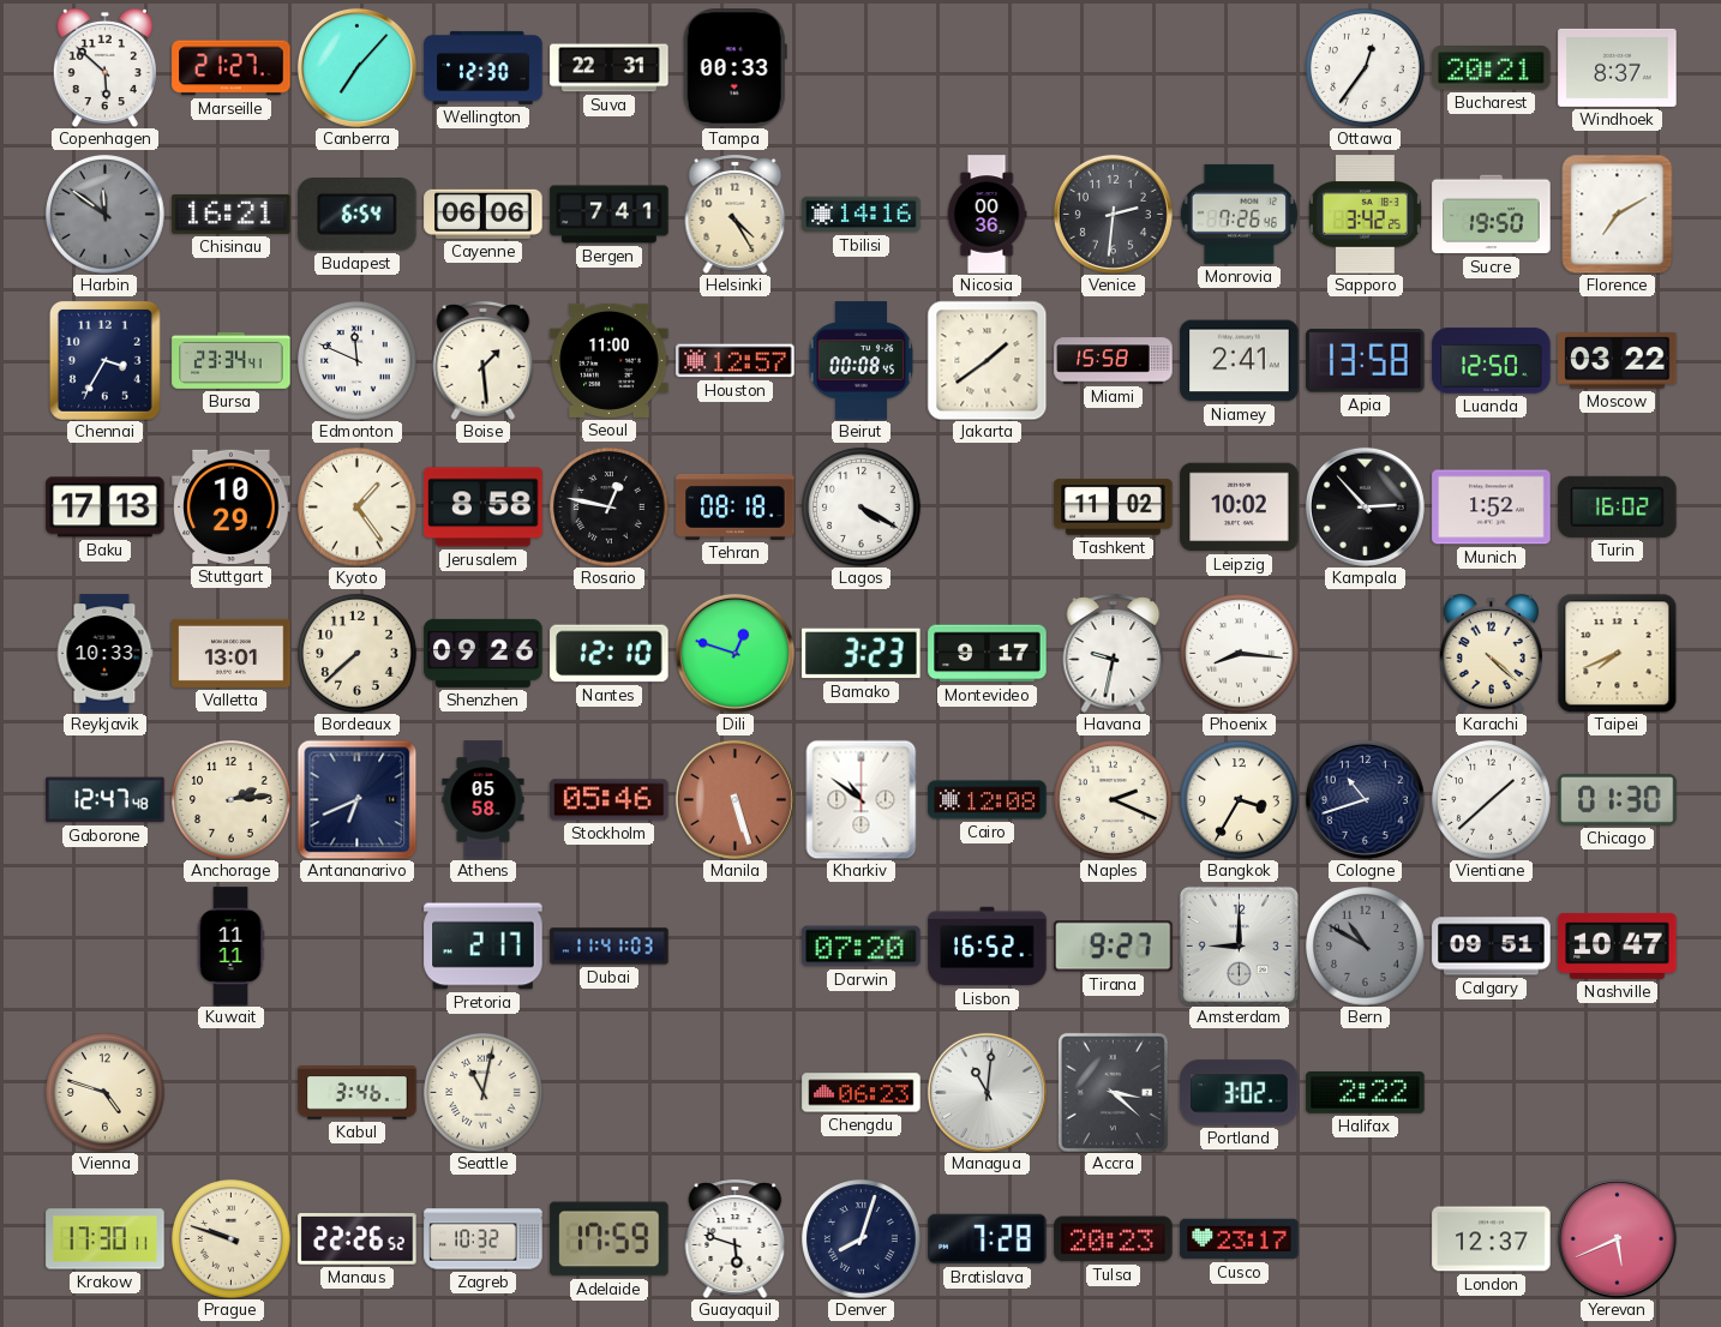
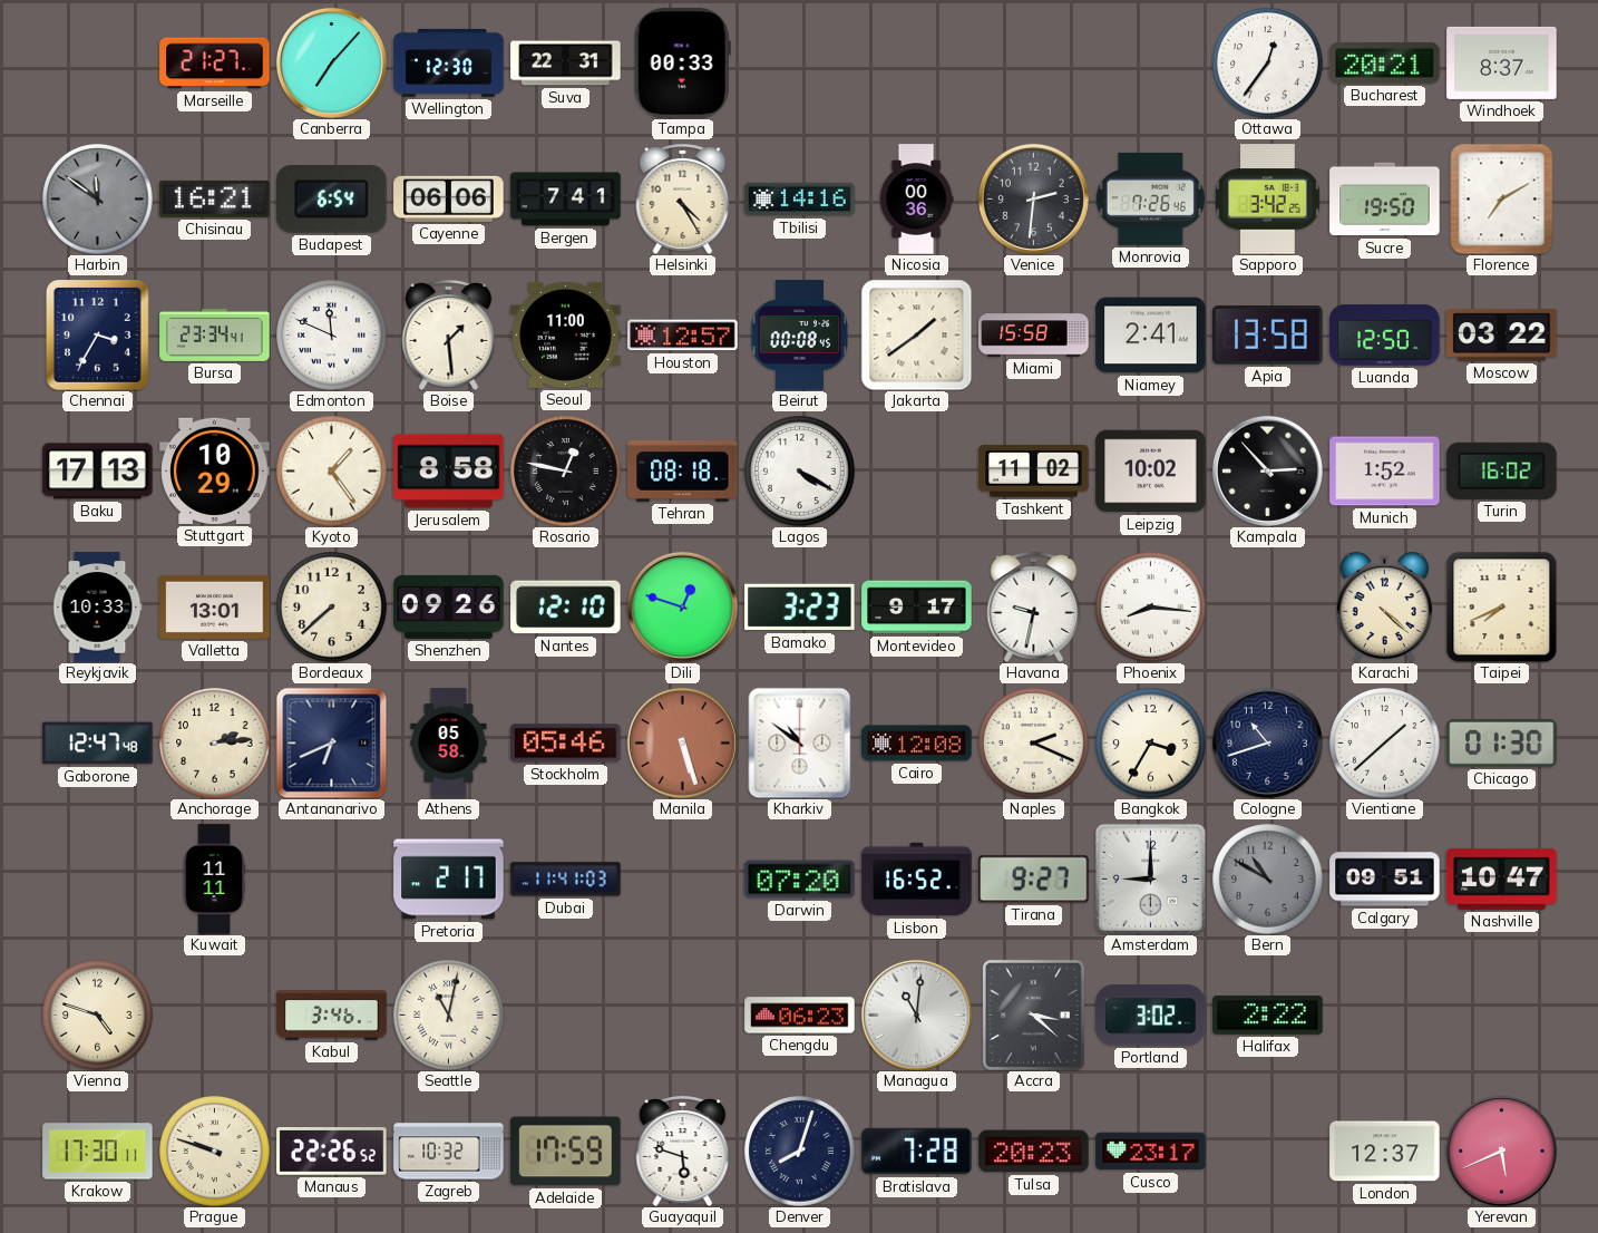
Copenhagen: 5:52 -> none
